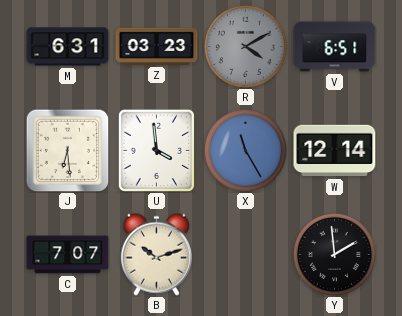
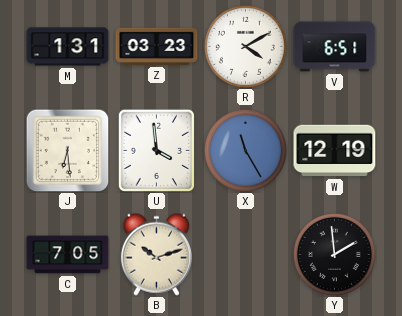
M: 6:31 -> 1:31
R dial: grey -> white
W: 12:14 -> 12:19
C: 7:07 -> 7:05
